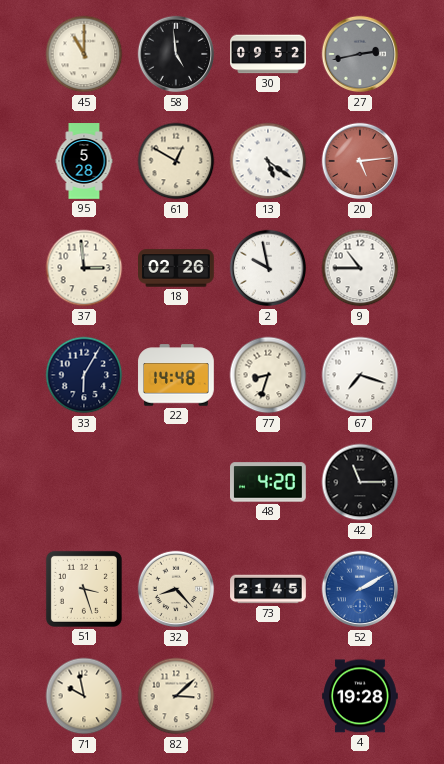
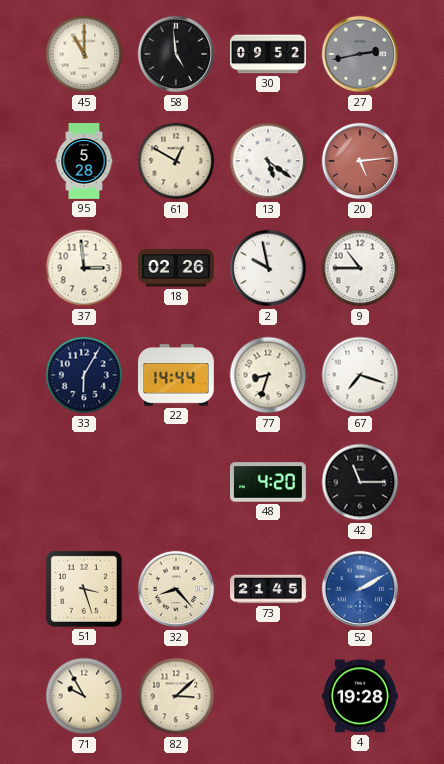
22: 14:48 -> 14:44
71: 9:58 -> 9:55
